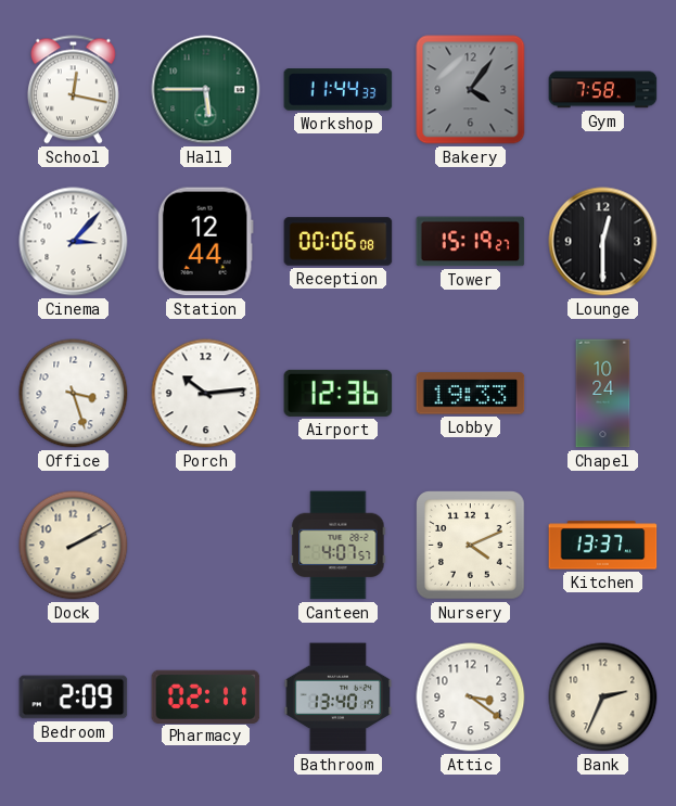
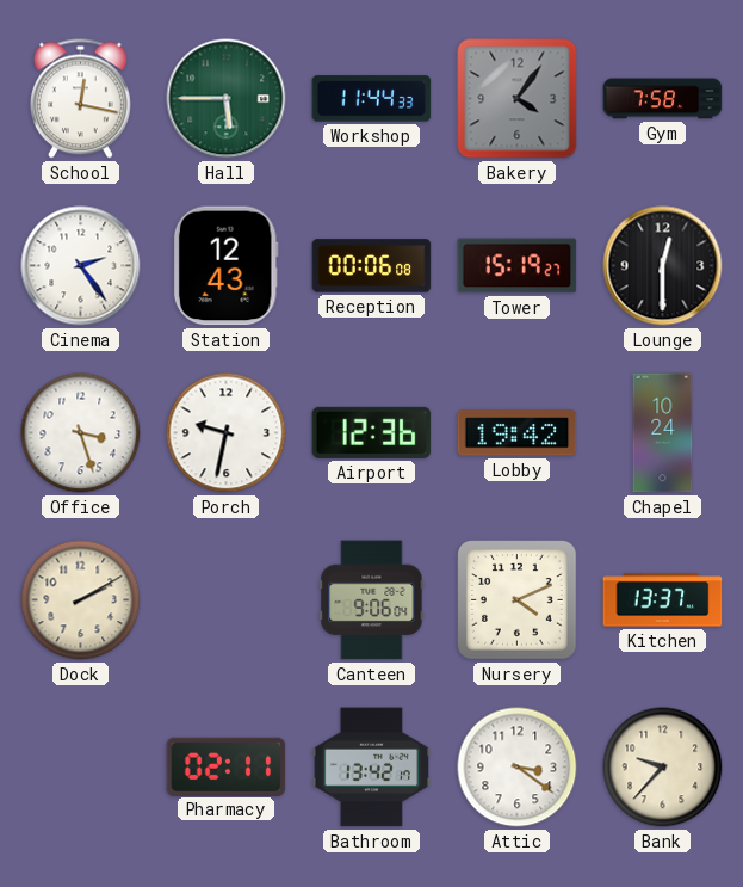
Cinema: 3:07 -> 2:24
Station: 12:44 -> 12:43
Porch: 10:14 -> 9:32
Lobby: 19:33 -> 19:42
Canteen: 4:07 -> 9:06
Bedroom: 2:09 -> none
Bathroom: 13:40 -> 13:42
Bank: 2:34 -> 9:37
